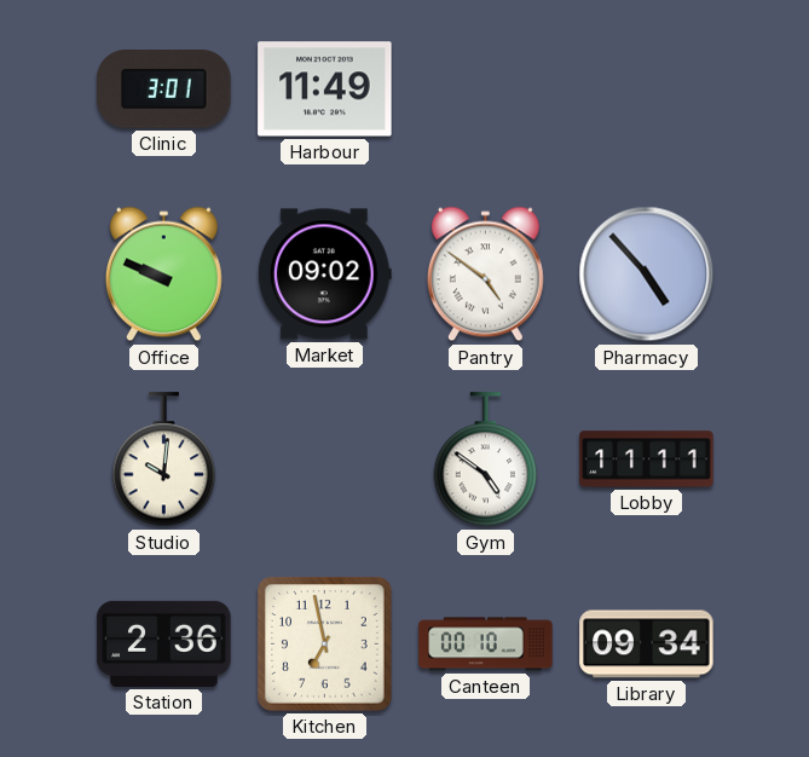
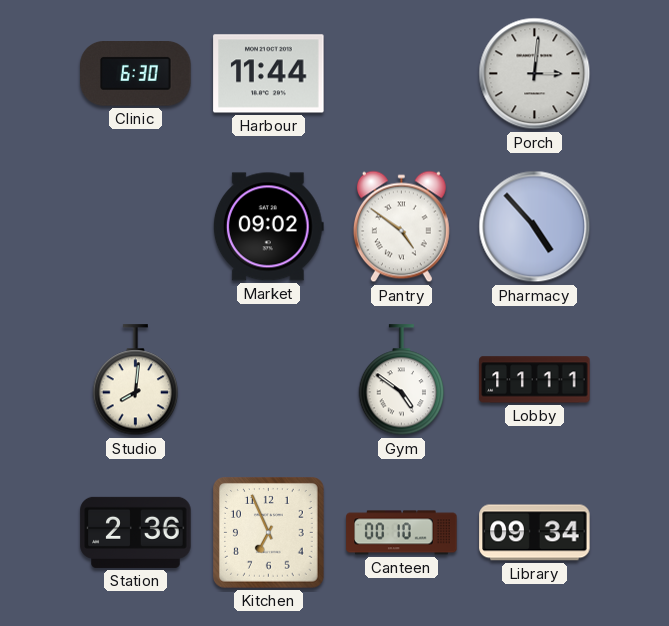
Clinic: 3:01 -> 6:30
Harbour: 11:49 -> 11:44
Porch: none -> 3:01
Office: 9:49 -> none
Studio: 10:01 -> 8:01
Kitchen: 6:58 -> 6:56
